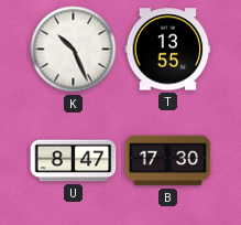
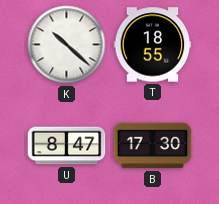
K: 10:26 -> 10:22
T: 13:55 -> 18:55
